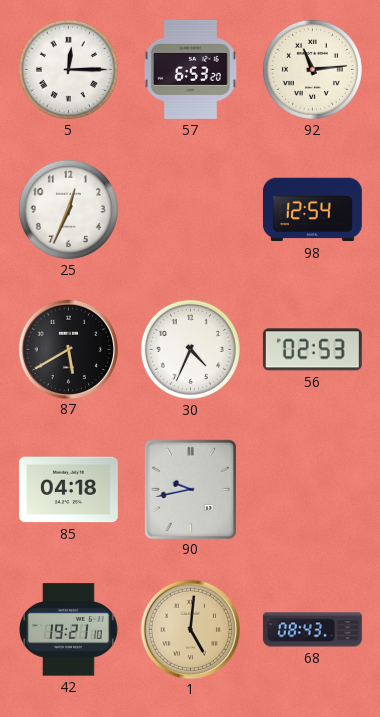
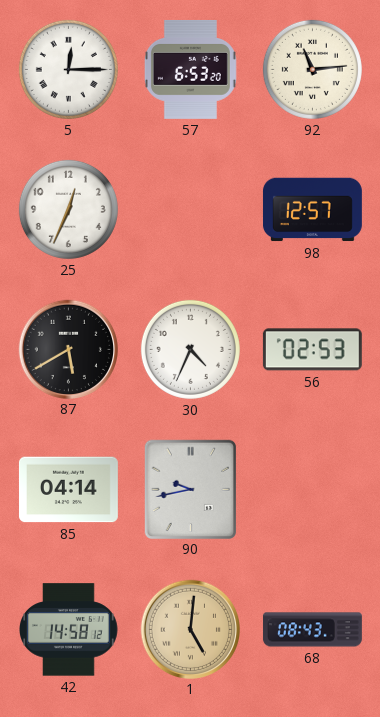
98: 12:54 -> 12:57
85: 04:18 -> 04:14
42: 19:21 -> 14:58
